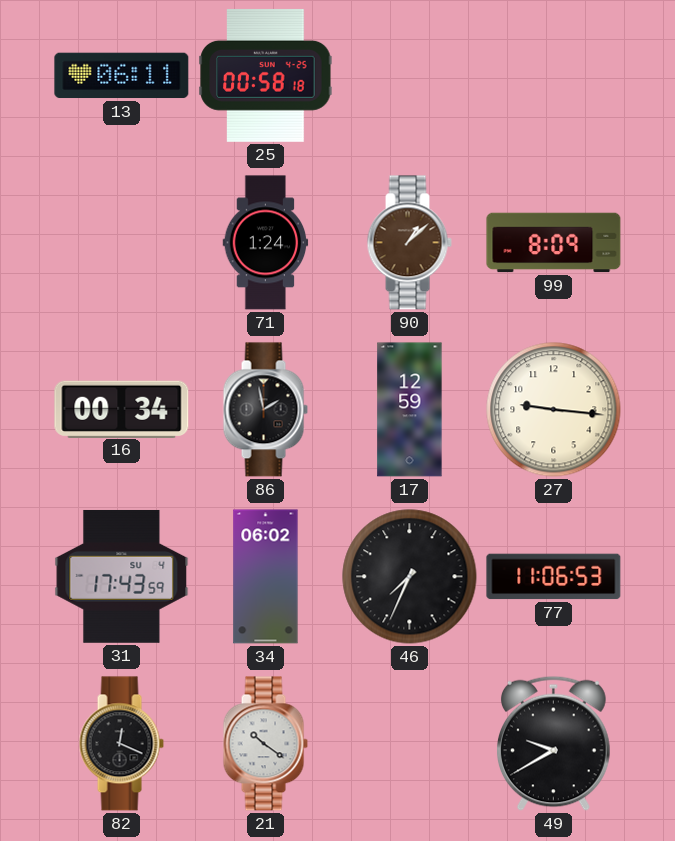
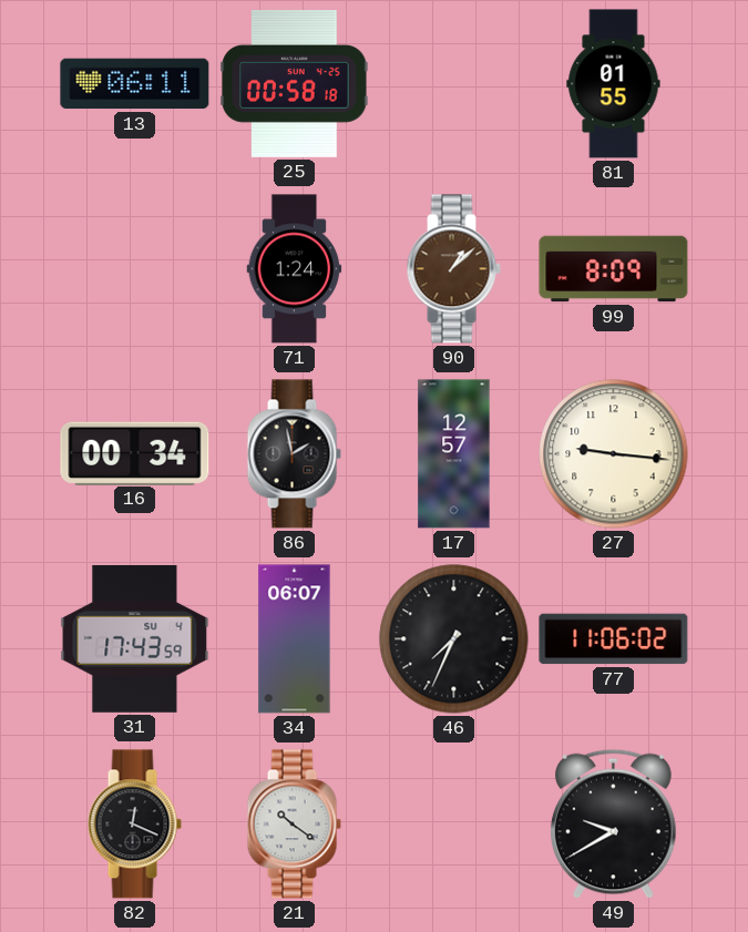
81: none -> 01:55
17: 12:59 -> 12:57
34: 06:02 -> 06:07
77: 11:06:53 -> 11:06:02
